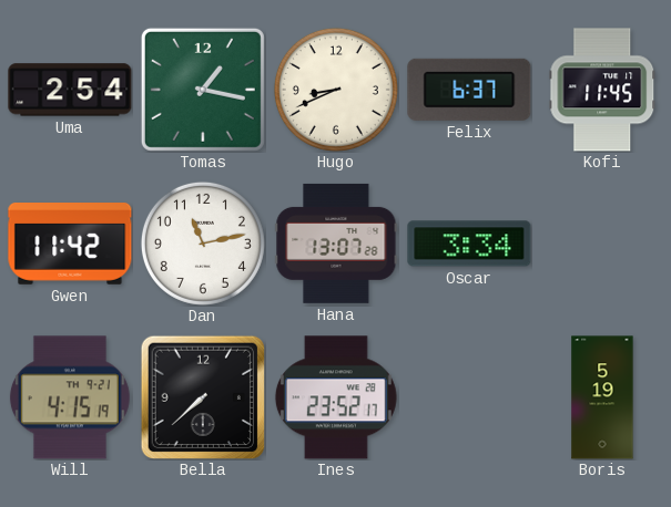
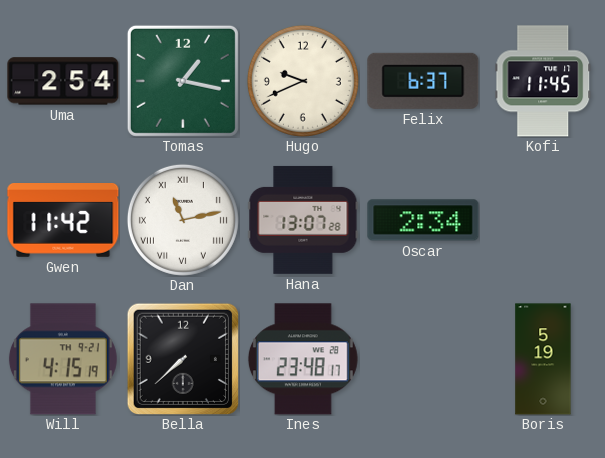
Hugo: 8:41 -> 9:41
Dan numerals: Arabic -> Roman
Oscar: 3:34 -> 2:34
Ines: 23:52 -> 23:48
